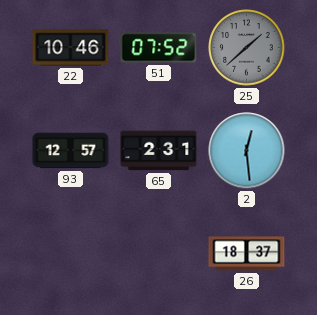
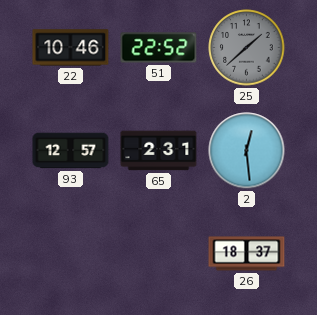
51: 07:52 -> 22:52
